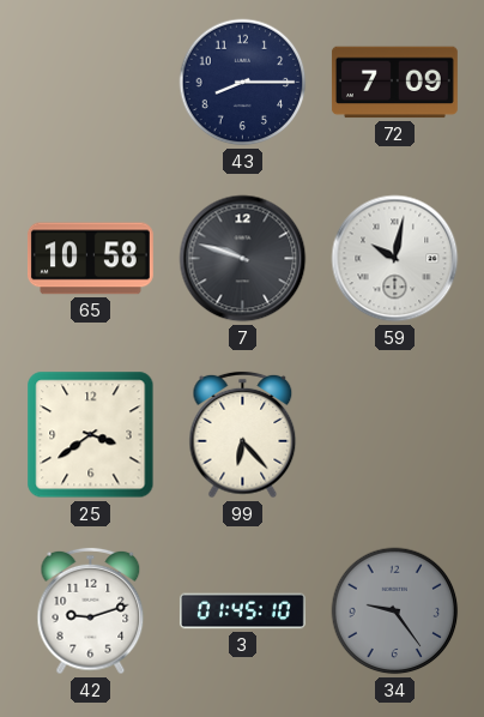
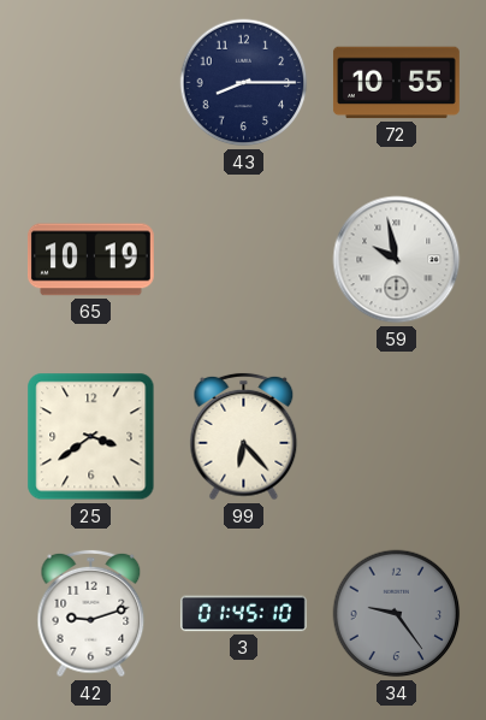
72: 7:09 -> 10:55
65: 10:58 -> 10:19
7: 9:48 -> none
59: 10:02 -> 9:58
